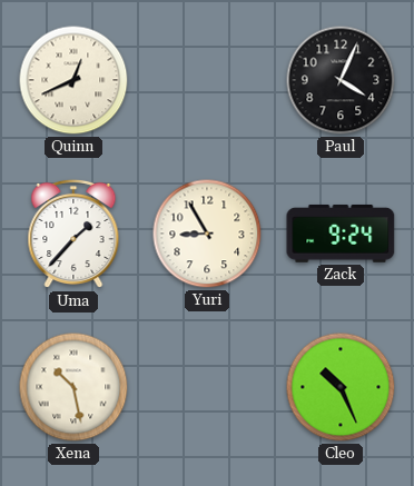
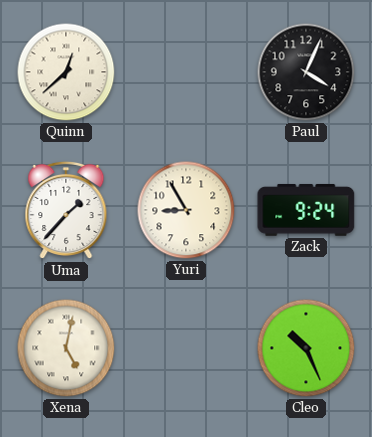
Quinn: 12:41 -> 12:38
Xena: 10:28 -> 5:02
